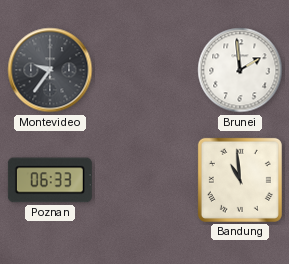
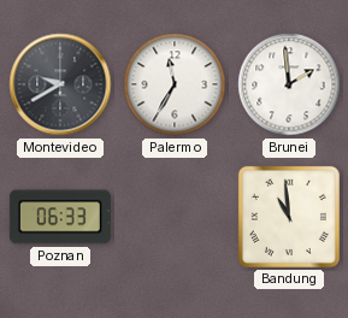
Montevideo: 9:36 -> 9:40
Palermo: none -> 11:35
